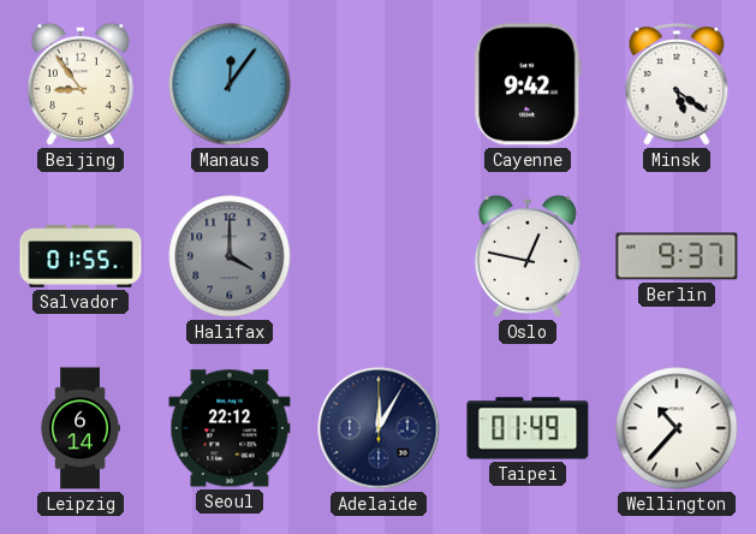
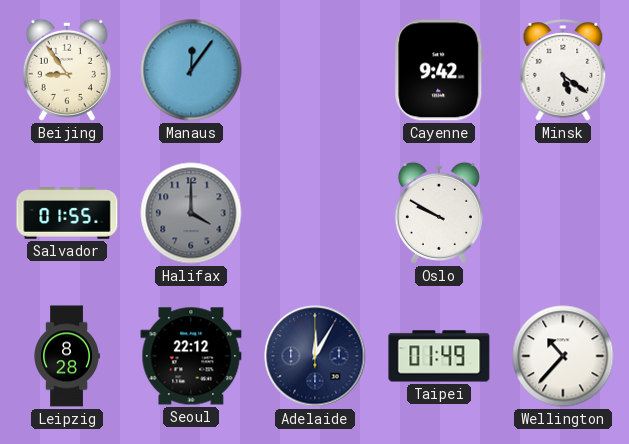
Oslo: 12:47 -> 9:50
Berlin: 9:37 -> none
Leipzig: 6:14 -> 8:28
